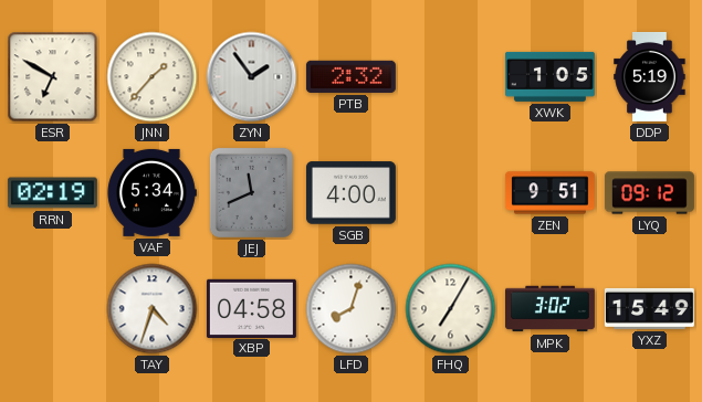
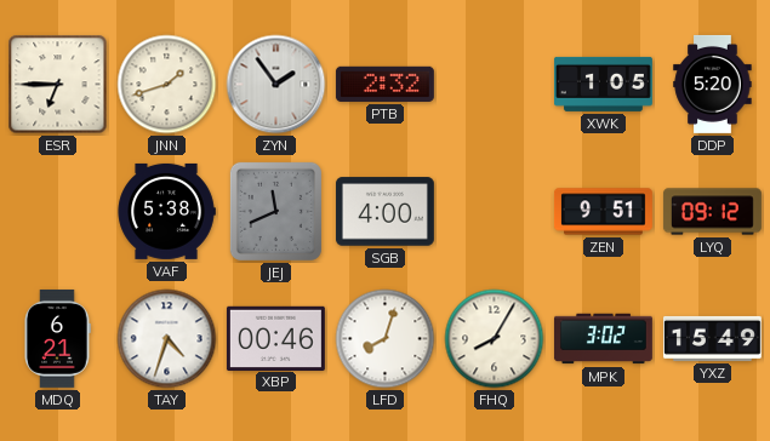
ESR: 6:50 -> 6:45
JNN: 1:37 -> 1:42
DDP: 5:19 -> 5:20
RRN: 02:19 -> none
VAF: 5:34 -> 5:38
MDQ: none -> 6:21
XBP: 04:58 -> 00:46
FHQ: 7:05 -> 8:05
